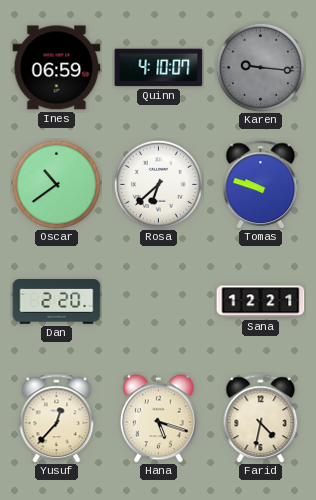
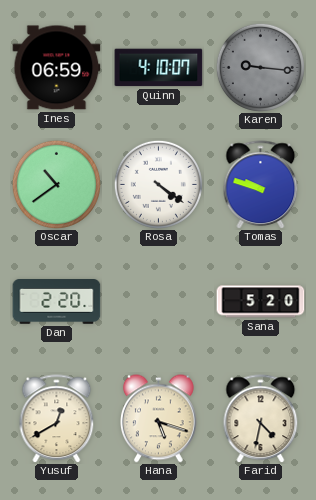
Rosa: 6:38 -> 4:21
Sana: 12:21 -> 5:20
Yusuf: 12:37 -> 12:40
